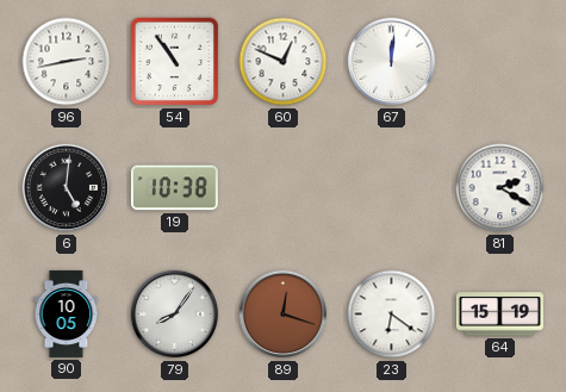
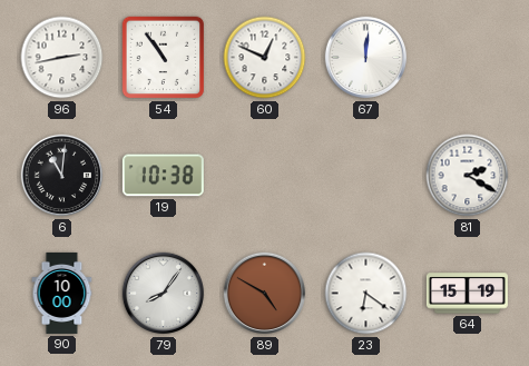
6: 5:01 -> 11:01
90: 10:05 -> 10:00
89: 12:18 -> 4:50
